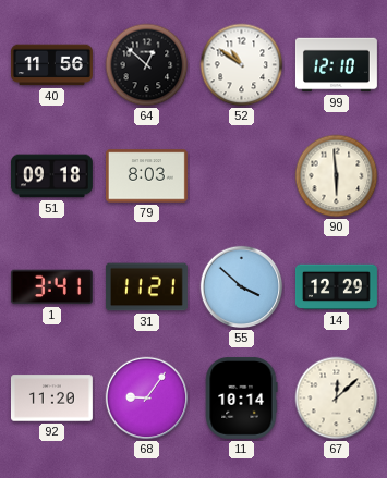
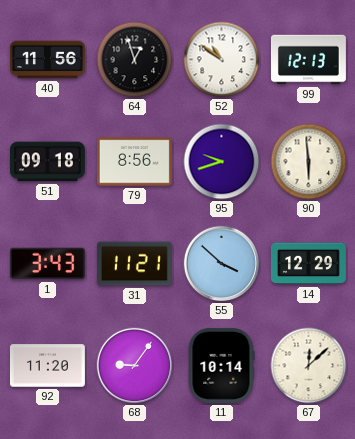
64: 12:52 -> 12:57
99: 12:10 -> 12:13
79: 8:03 -> 8:56
95: none -> 9:42
1: 3:41 -> 3:43
